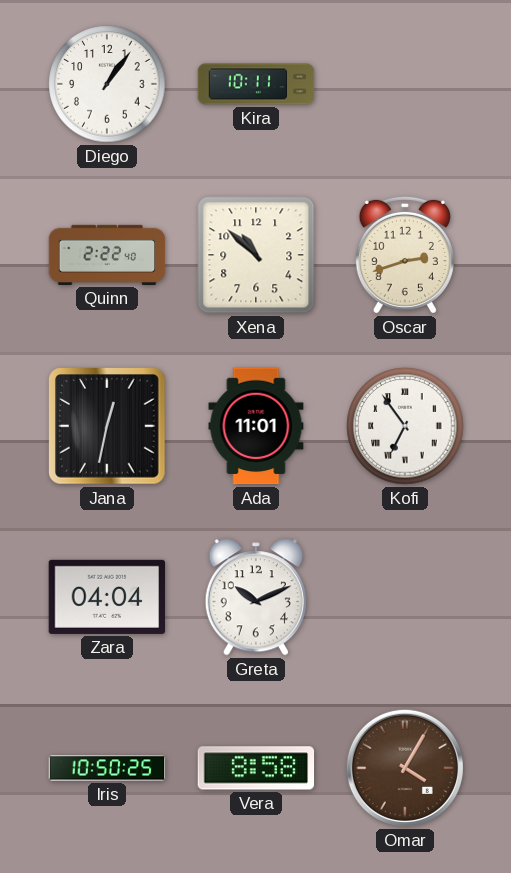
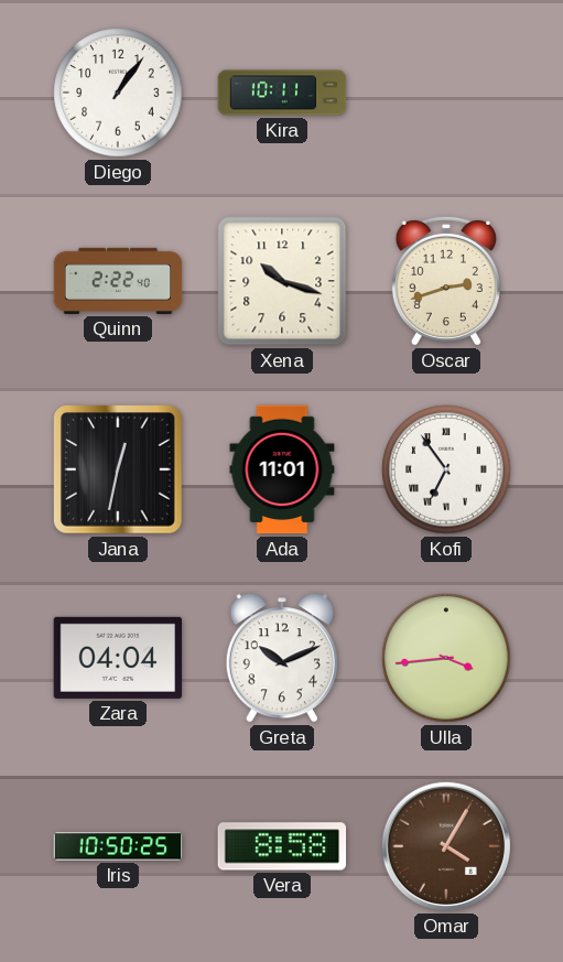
Xena: 10:52 -> 10:18
Ulla: none -> 3:44
